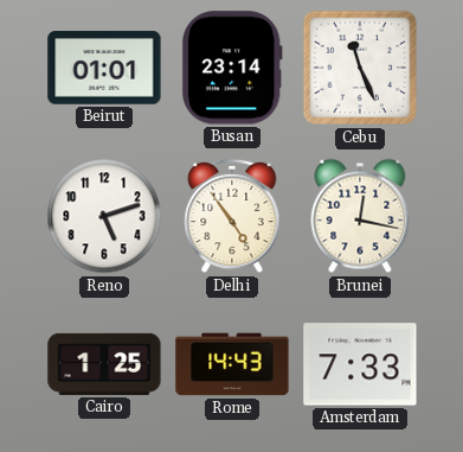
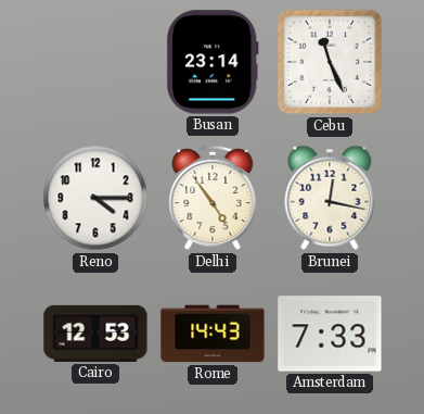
Beirut: 01:01 -> none
Reno: 5:12 -> 4:15
Cairo: 1:25 -> 12:53
